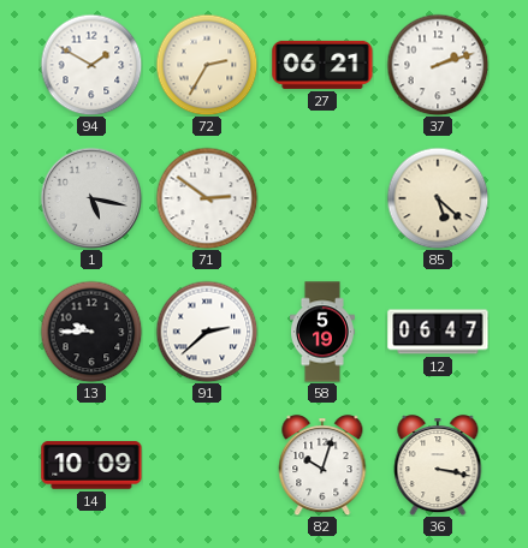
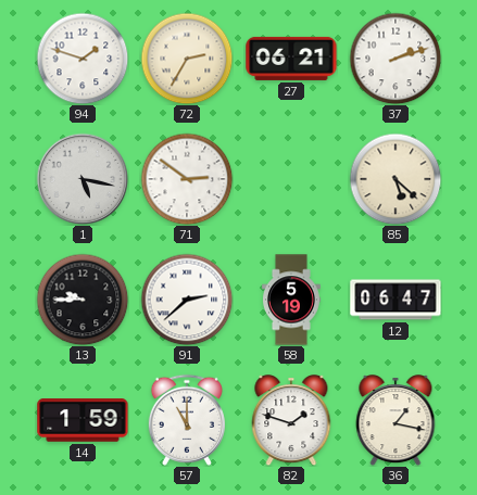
94: 1:50 -> 1:48
14: 10:09 -> 1:59
57: none -> 11:00
82: 10:03 -> 1:48
36: 3:17 -> 1:17
